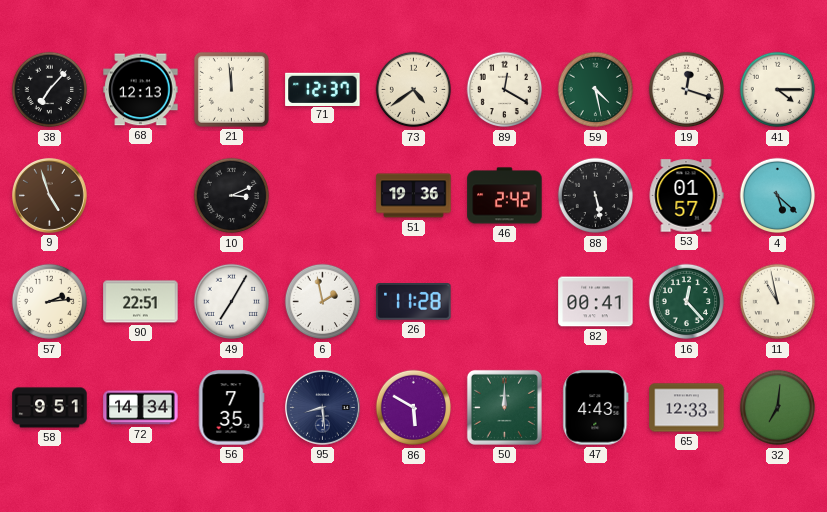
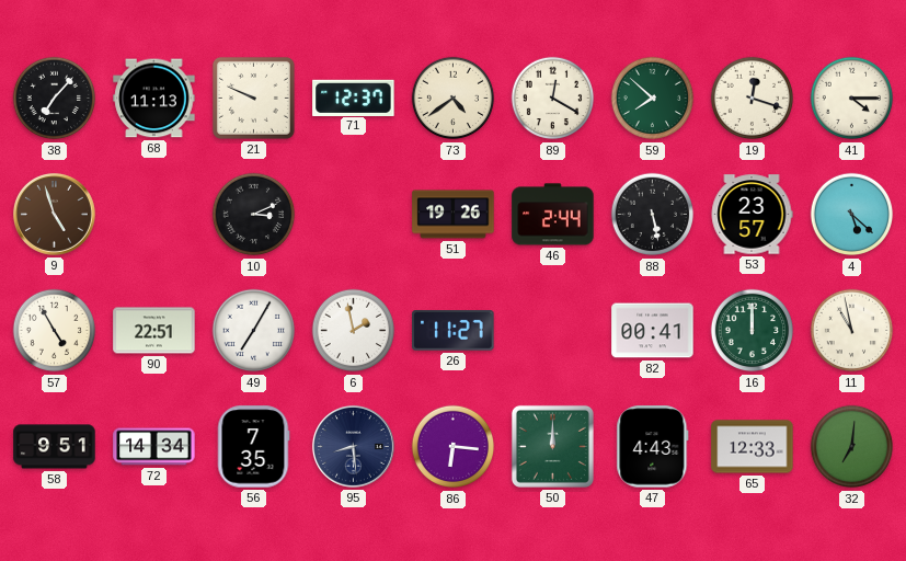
68: 12:13 -> 11:13
21: 11:59 -> 9:49
59: 4:28 -> 7:52
51: 19:36 -> 19:26
46: 2:42 -> 2:44
53: 01:57 -> 23:57
57: 2:14 -> 4:55
26: 11:28 -> 11:27
16: 12:23 -> 12:00
86: 5:50 -> 6:16
